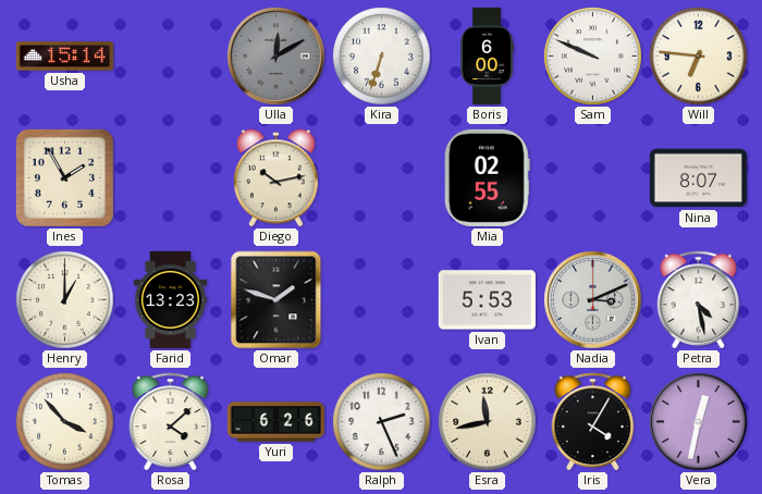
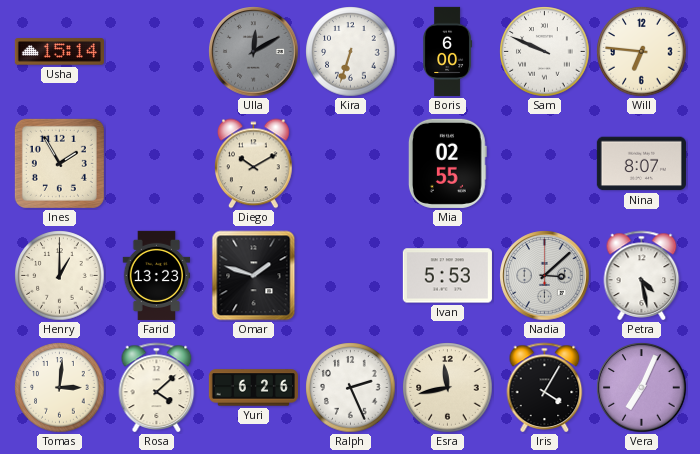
Diego: 10:13 -> 10:10
Nadia: 3:11 -> 3:08
Tomas: 3:53 -> 3:01
Vera: 12:32 -> 7:04
